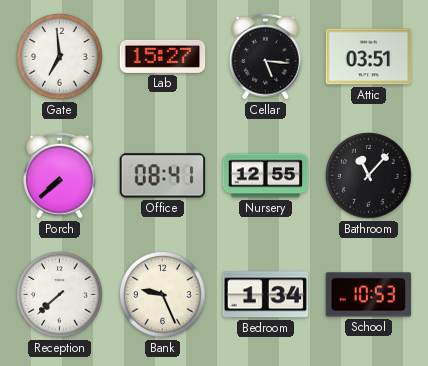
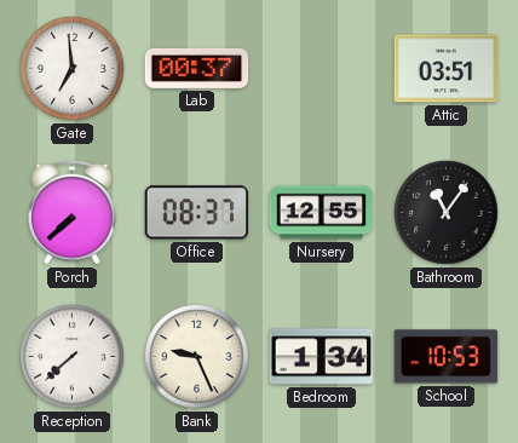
Lab: 15:27 -> 00:37
Cellar: 5:16 -> none
Office: 08:41 -> 08:37
Bathroom: 11:07 -> 11:06
